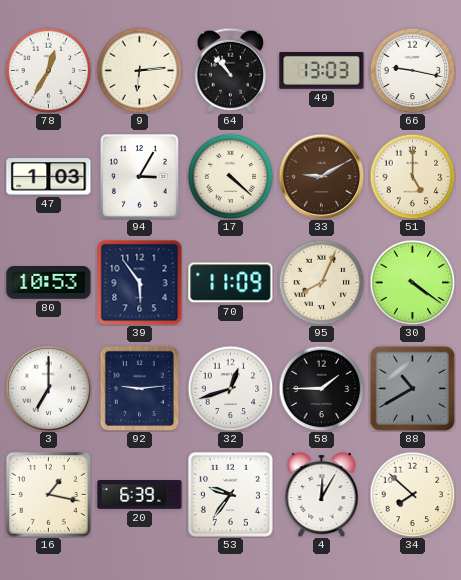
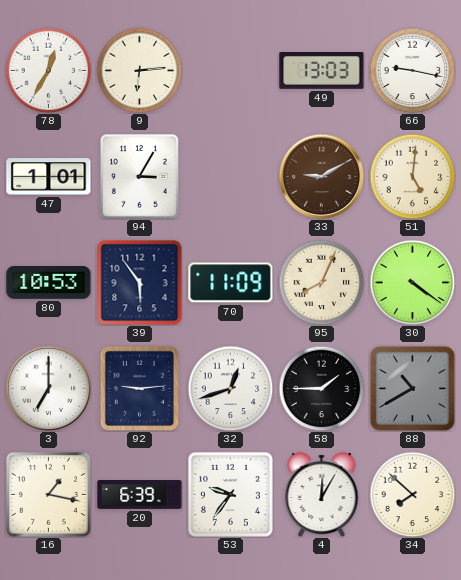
64: 10:53 -> none
47: 1:03 -> 1:01
17: 4:22 -> none
51: 5:00 -> 5:01
